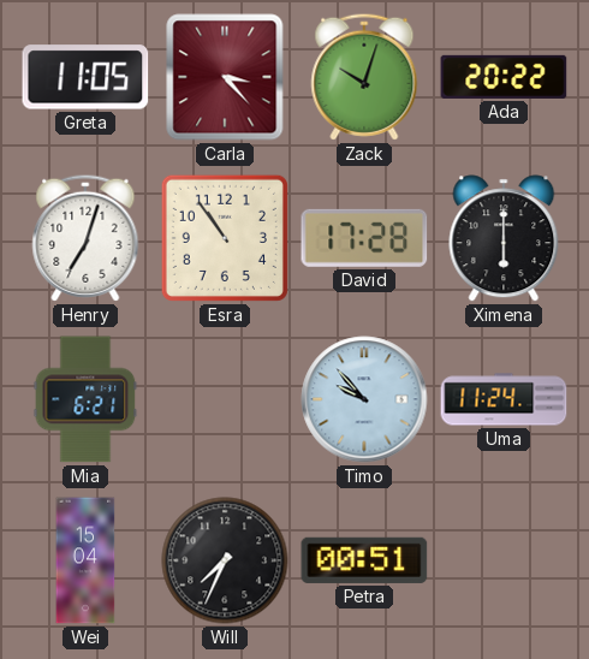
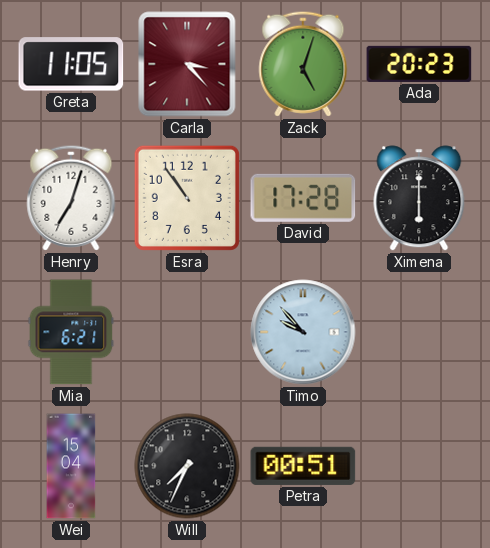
Zack: 10:03 -> 5:03
Ada: 20:22 -> 20:23
Uma: 11:24 -> none
